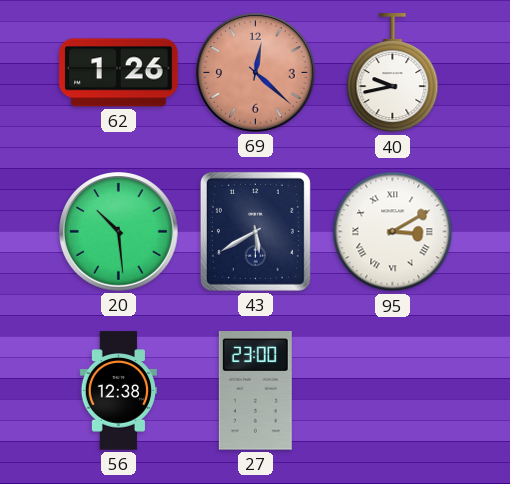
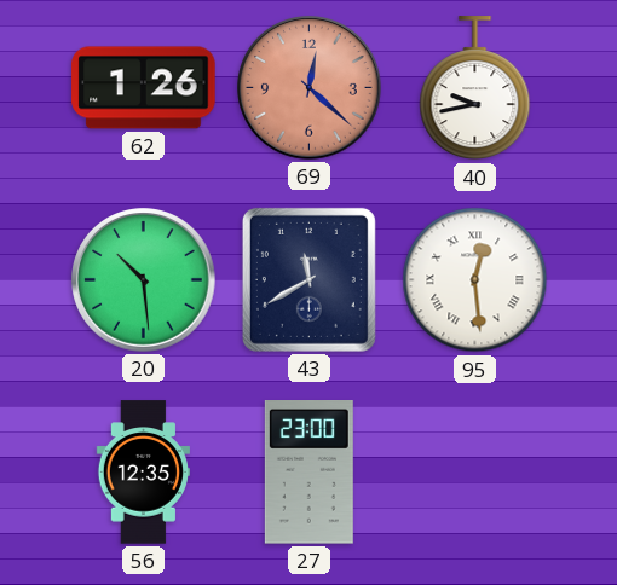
43: 5:40 -> 11:40
95: 3:10 -> 12:29
56: 12:38 -> 12:35
